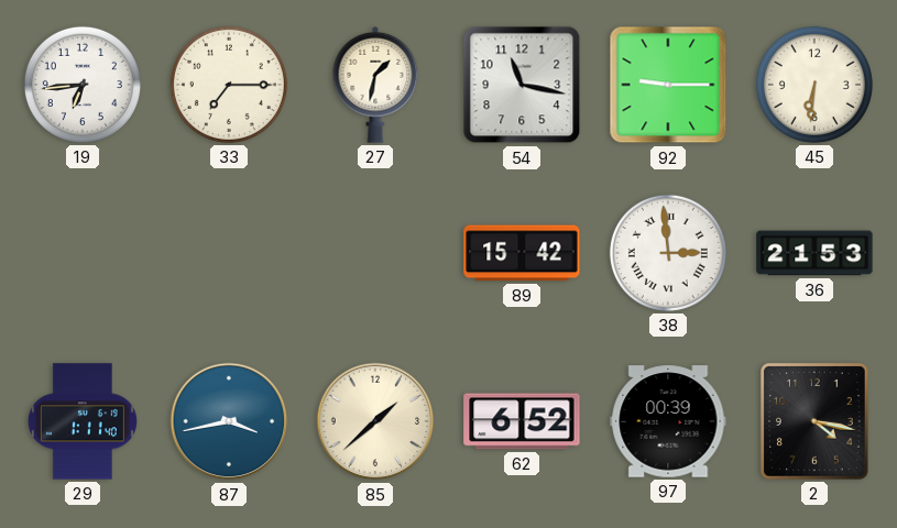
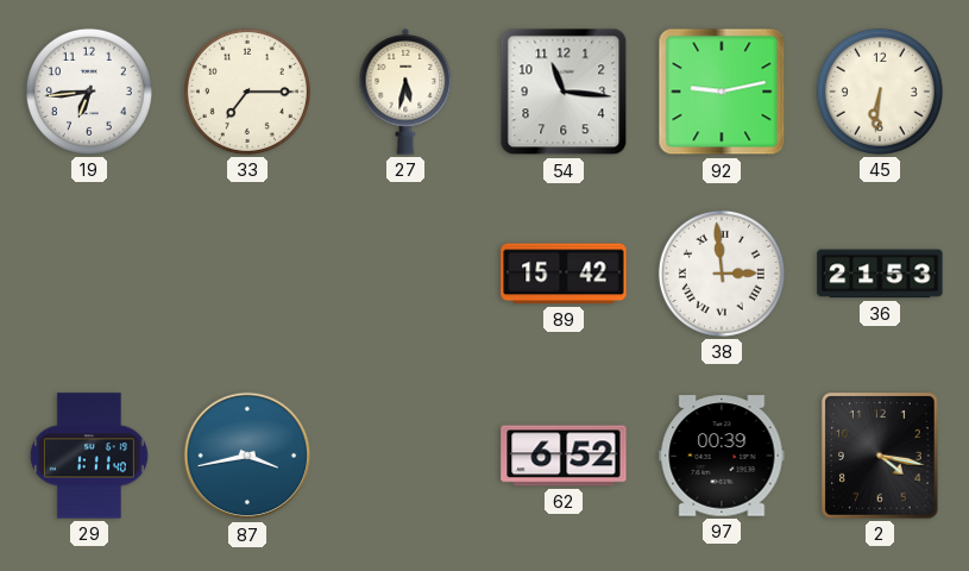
27: 1:32 -> 5:32
54: 11:17 -> 11:16
92: 9:15 -> 9:13
85: 1:38 -> none
